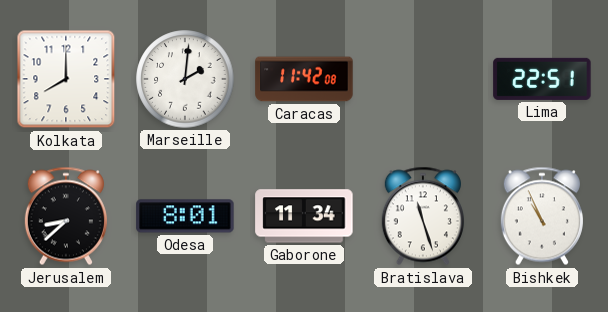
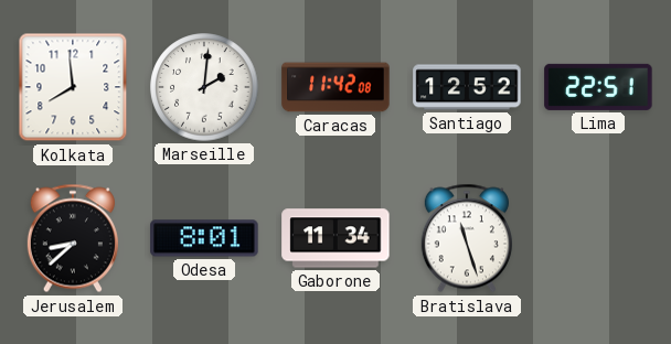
Kolkata: 8:00 -> 7:59
Santiago: none -> 12:52
Bishkek: 10:56 -> none
